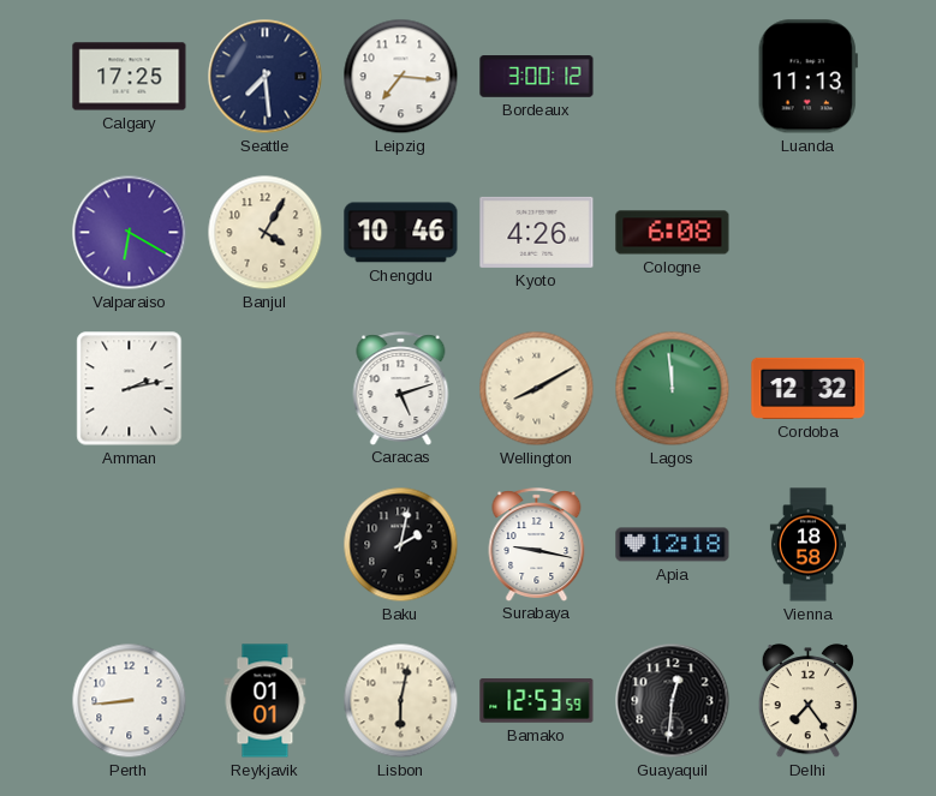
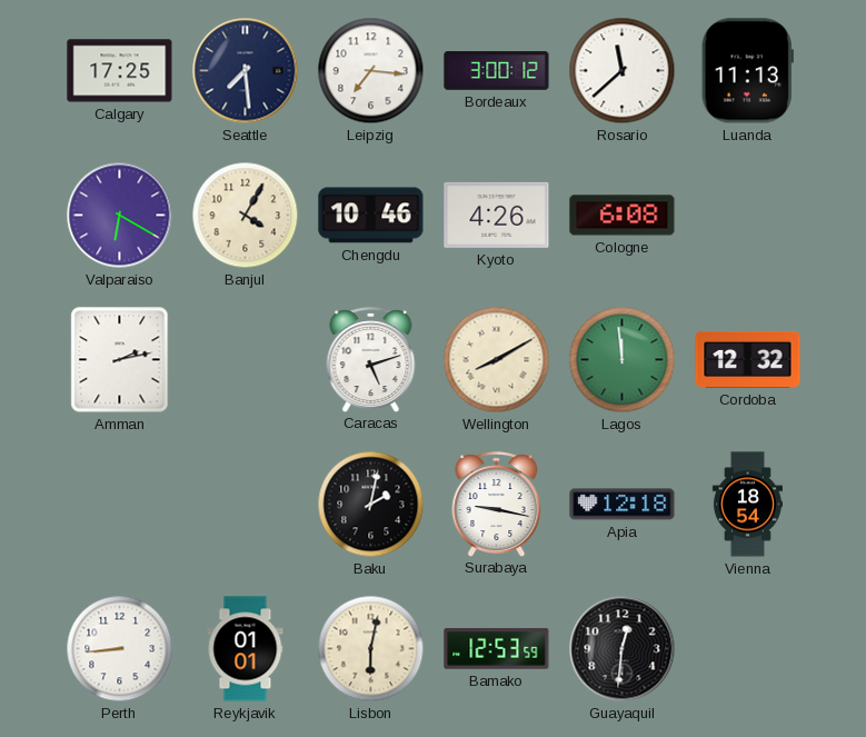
Rosario: none -> 11:38
Vienna: 18:58 -> 18:54
Delhi: 7:24 -> none
